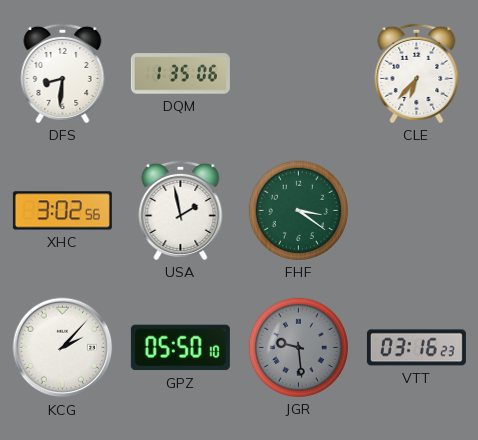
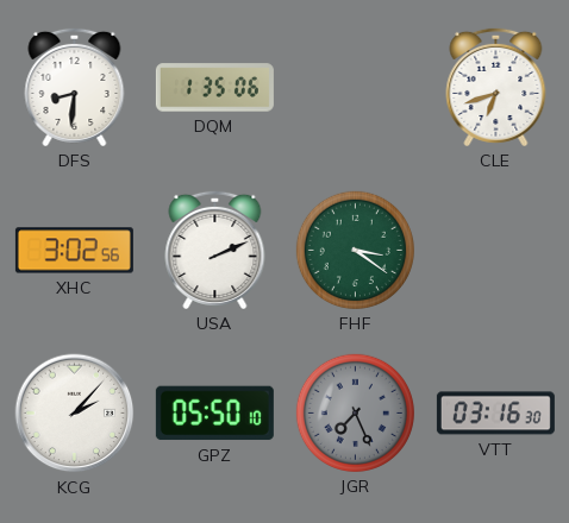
CLE: 6:37 -> 6:42
USA: 1:58 -> 2:11
JGR: 9:29 -> 7:26
VTT: 03:16:23 -> 03:16:30
